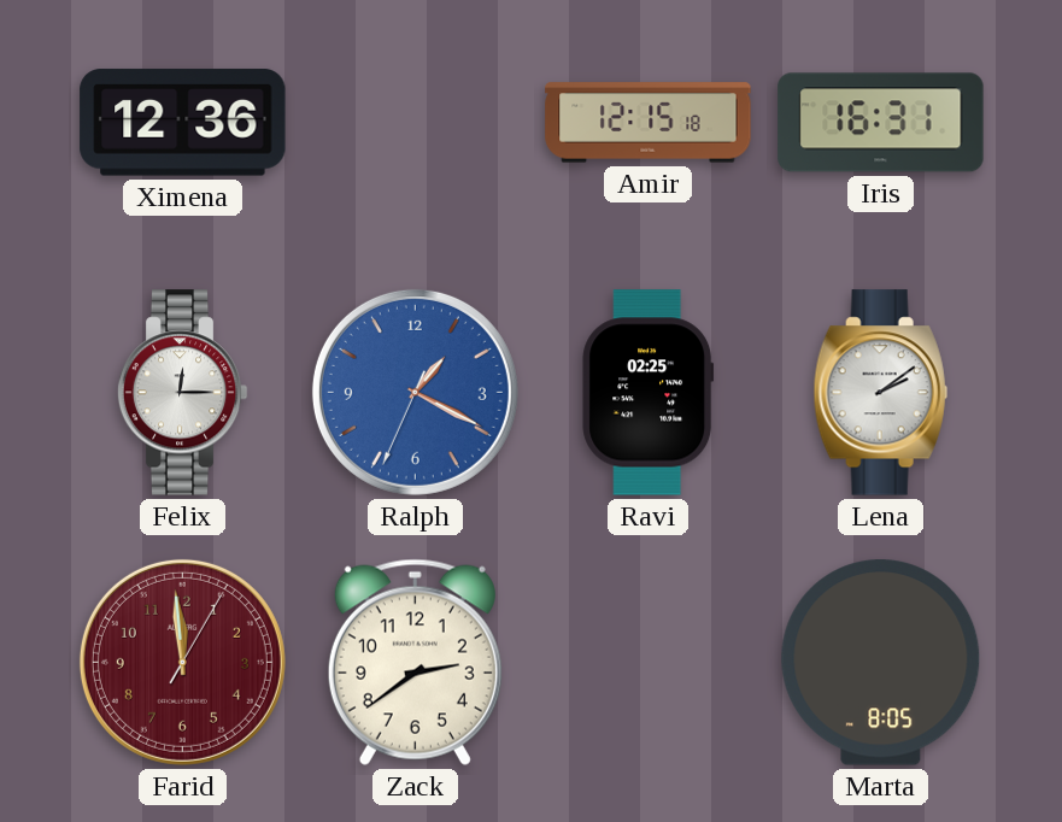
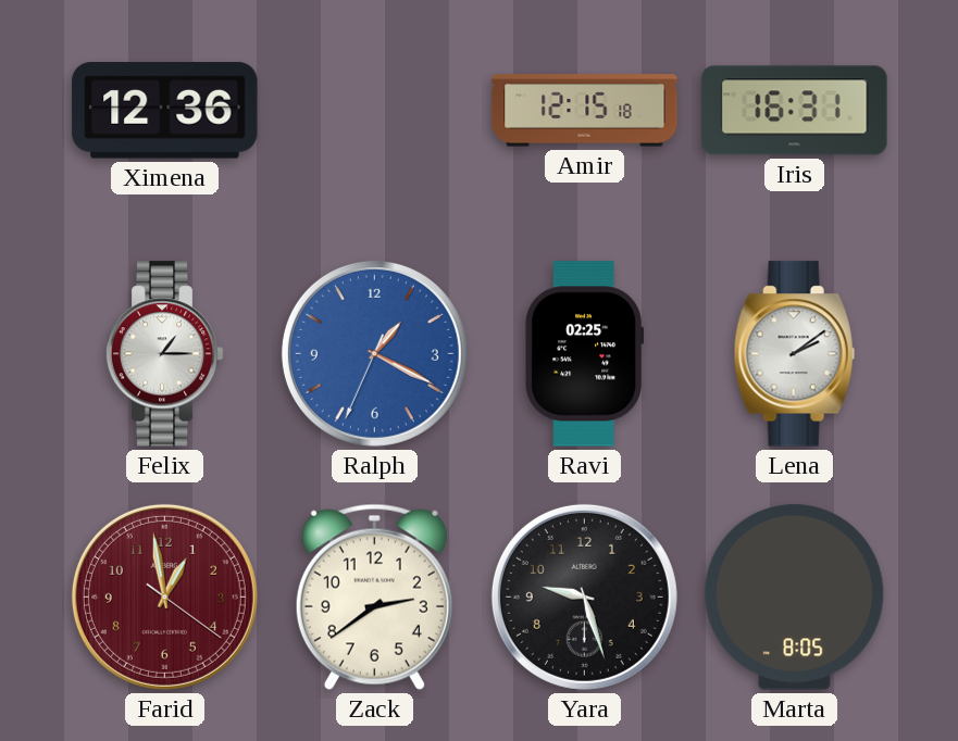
Felix: 12:15 -> 1:15
Farid: 11:59 -> 12:58
Yara: none -> 9:27
